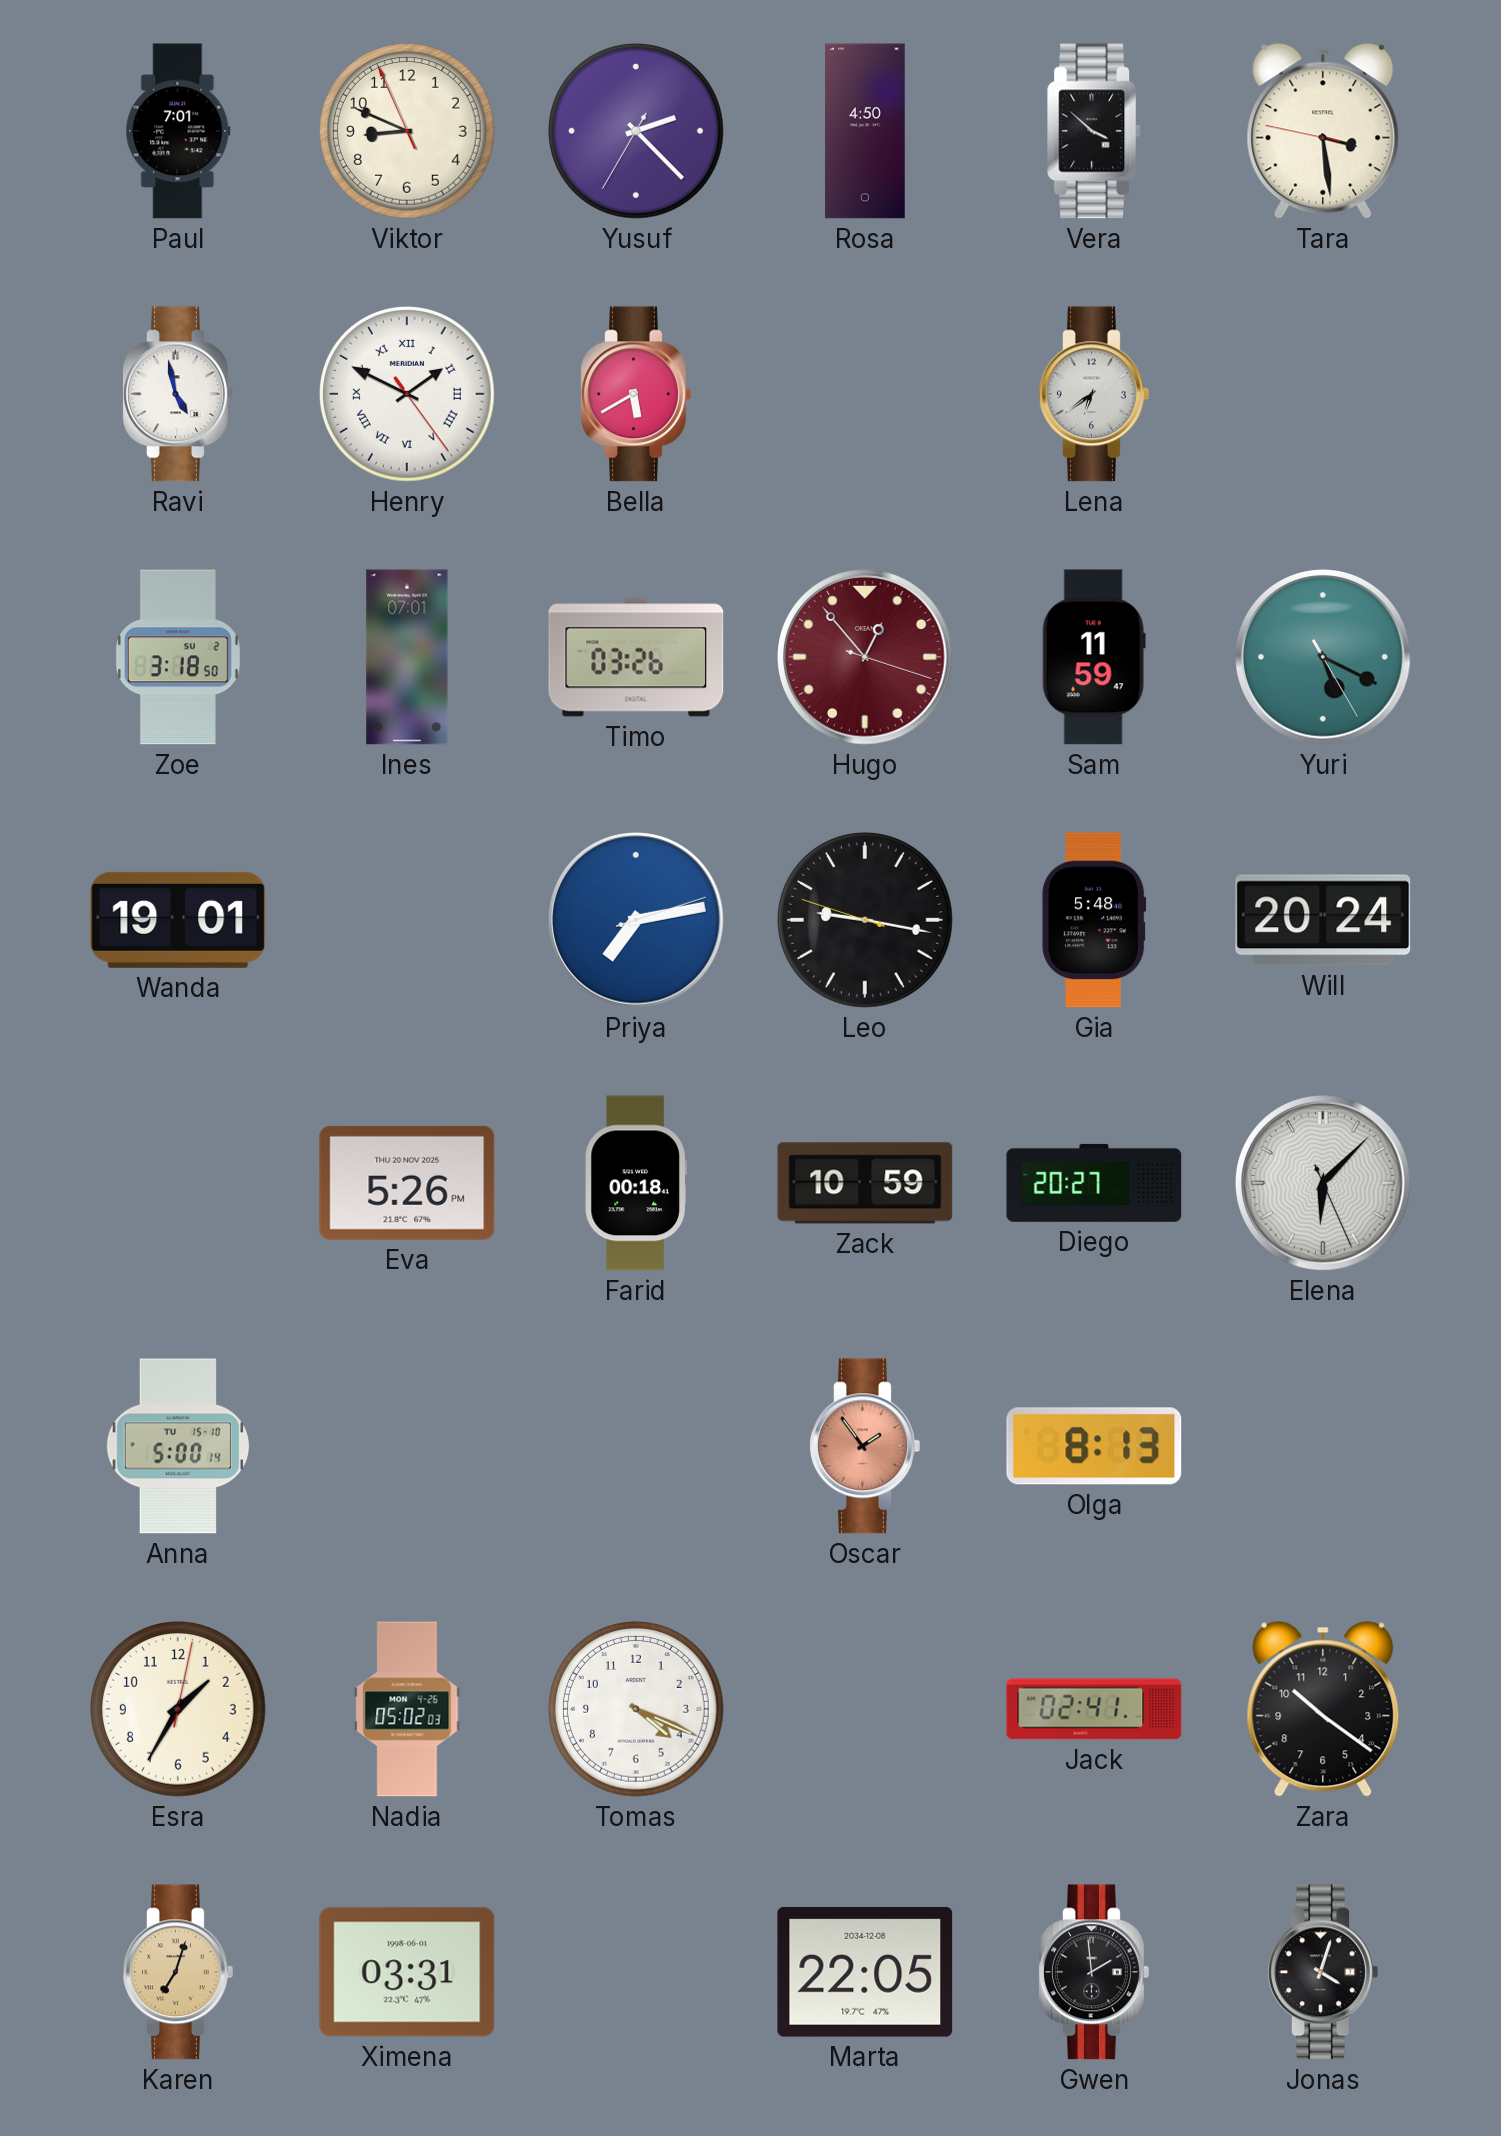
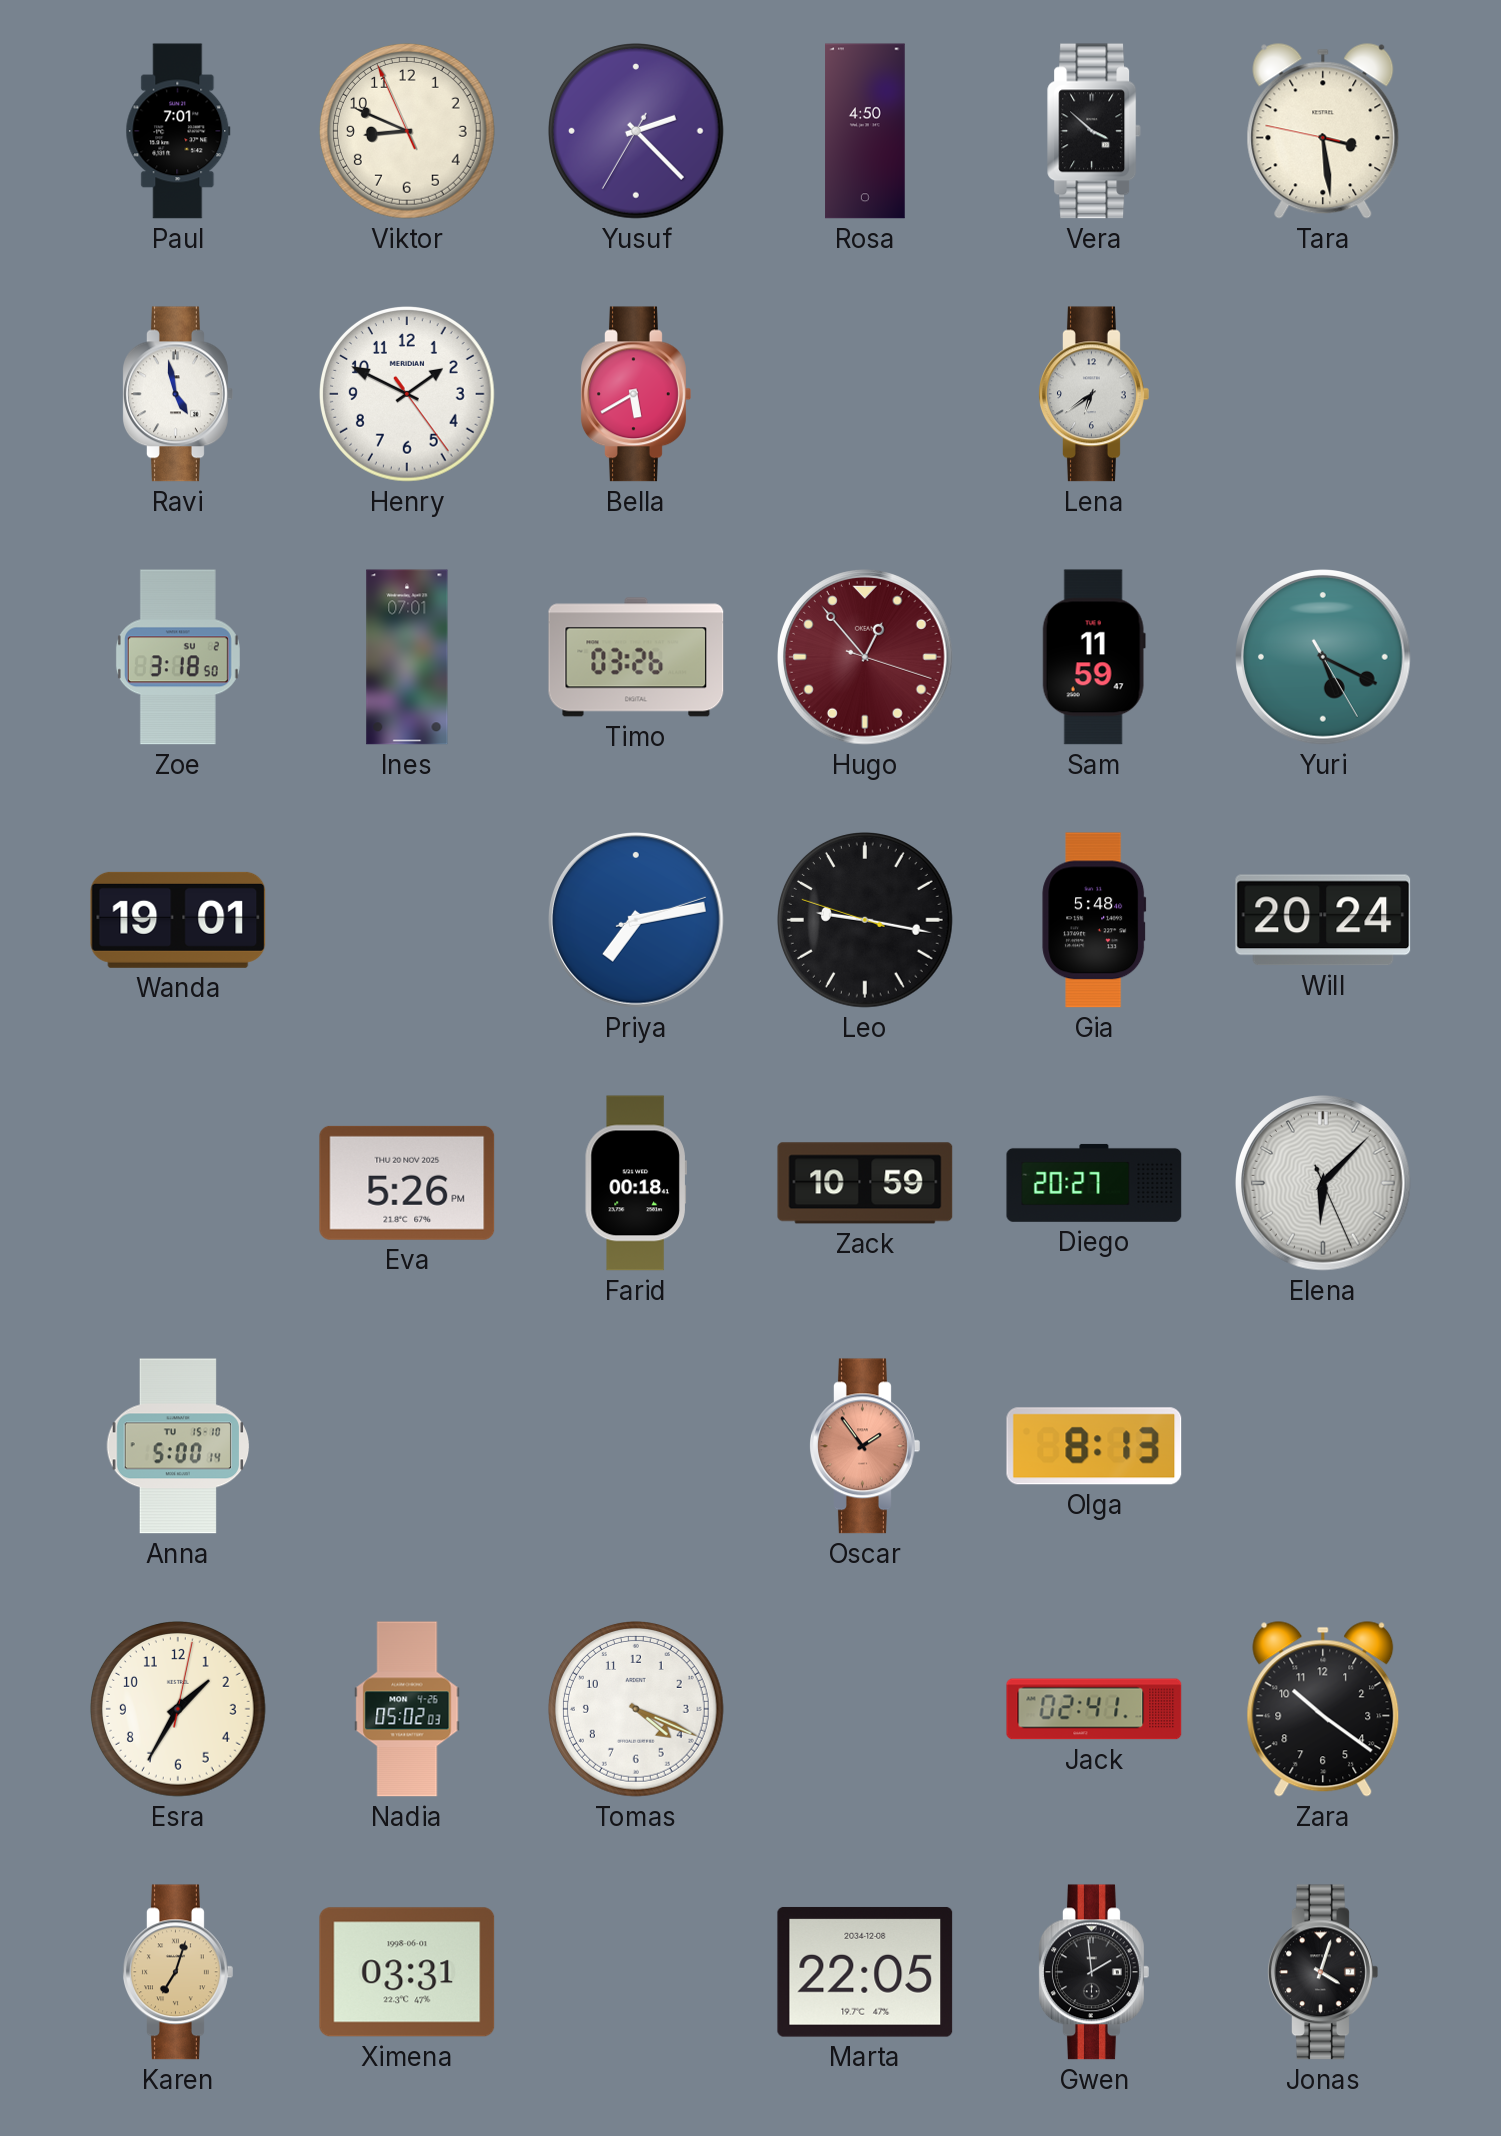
Henry numerals: Roman -> Arabic
